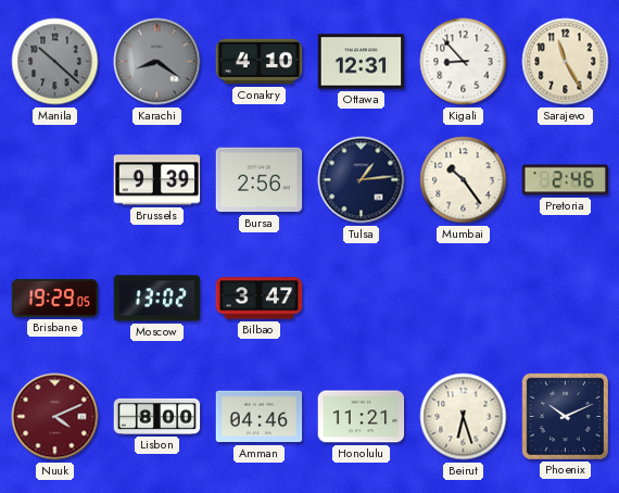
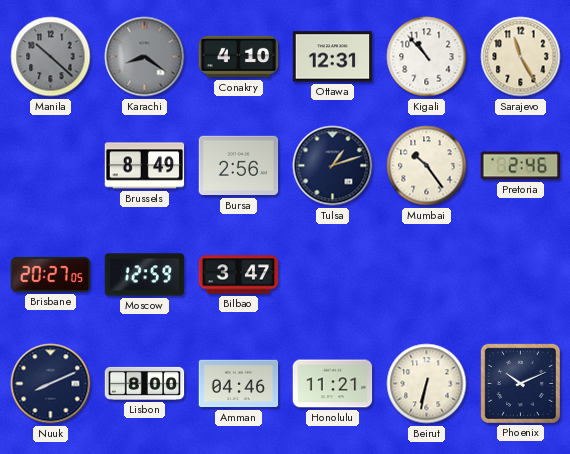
Kigali: 8:53 -> 10:53
Brussels: 9:39 -> 8:49
Tulsa: 1:14 -> 1:12
Brisbane: 19:29 -> 20:27
Moscow: 13:02 -> 12:59
Nuuk: 4:11 -> 8:11
Nuuk dial: burgundy -> navy
Beirut: 6:27 -> 6:32
